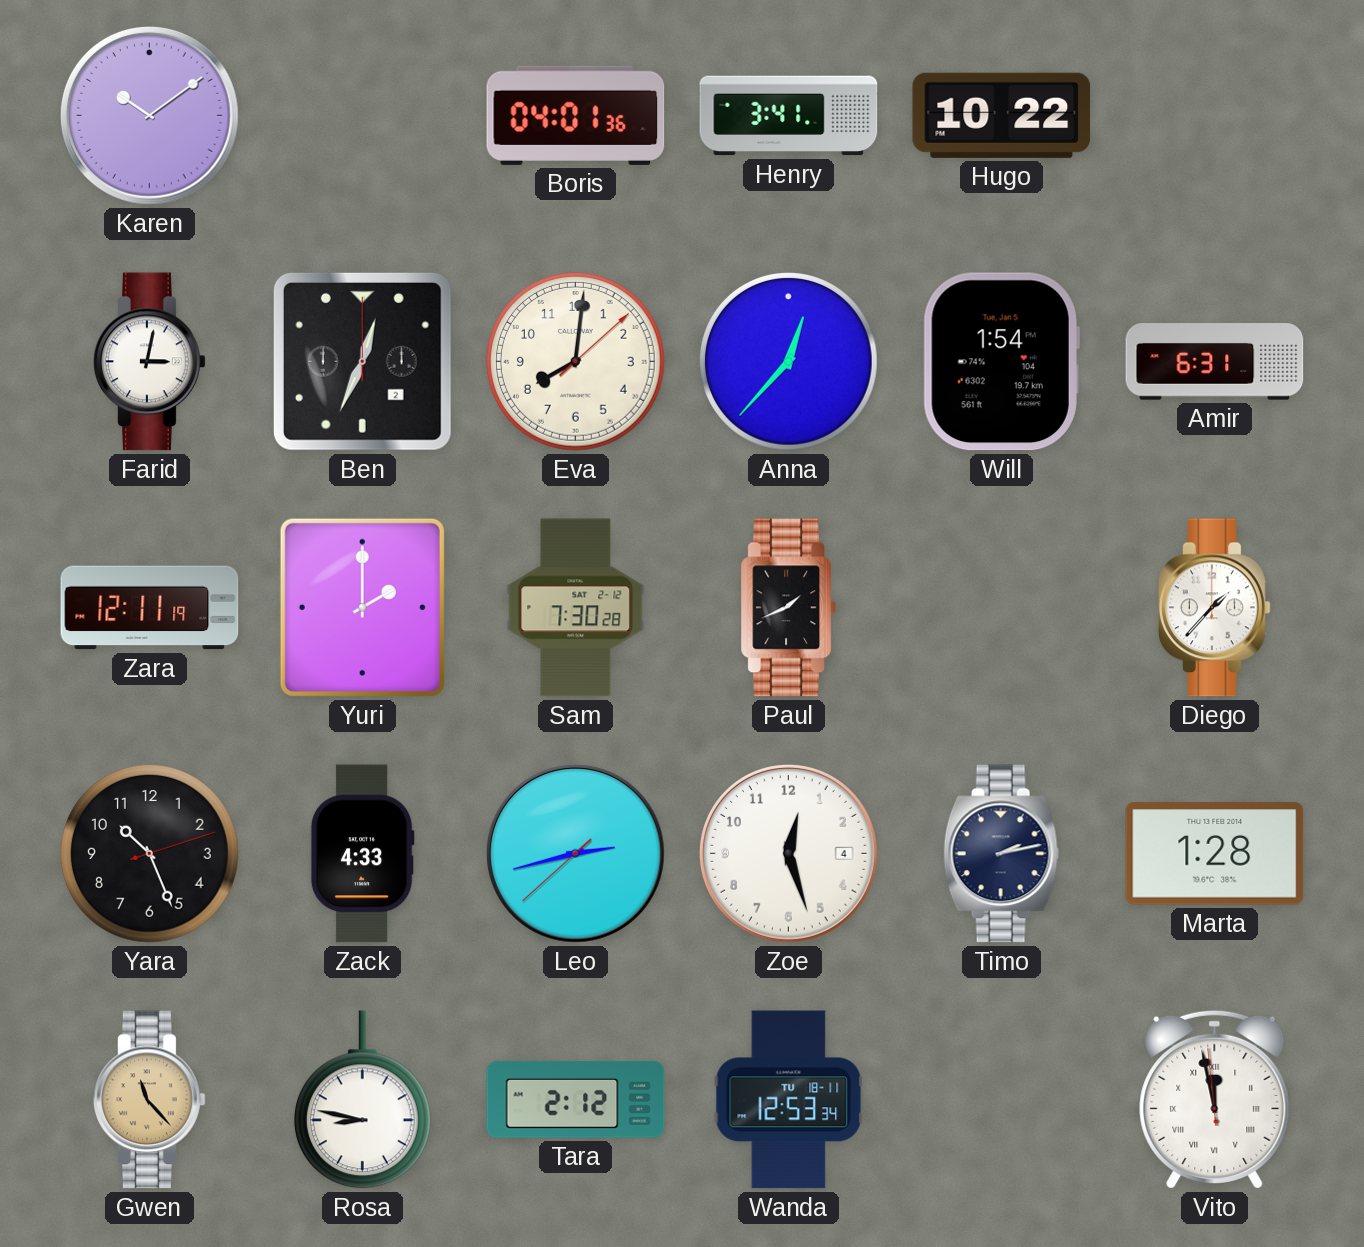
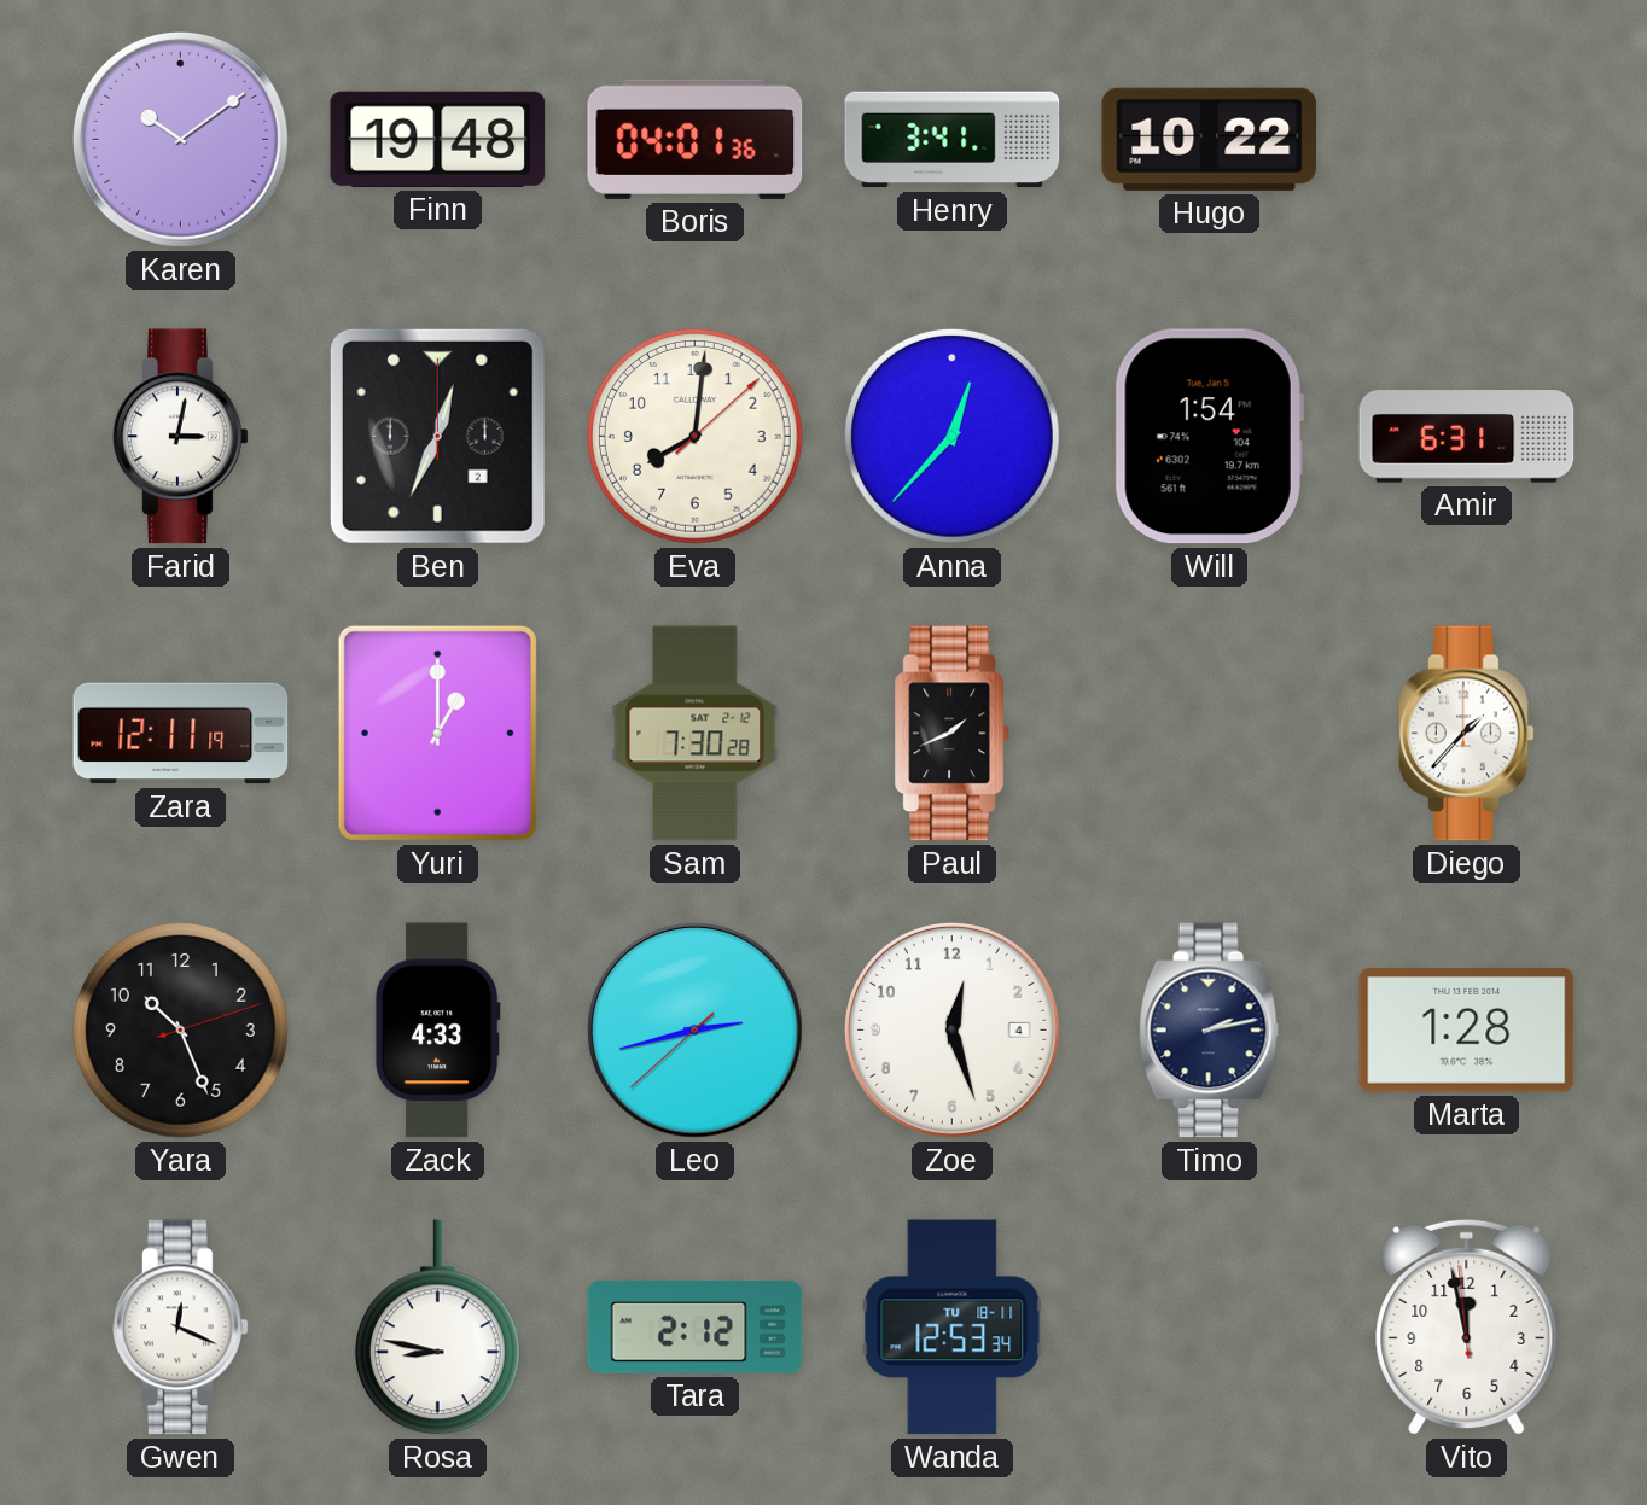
Finn: none -> 19:48
Yuri: 2:00 -> 1:00
Gwen: 11:23 -> 12:19
Gwen dial: champagne -> white
Vito numerals: Roman -> Arabic
